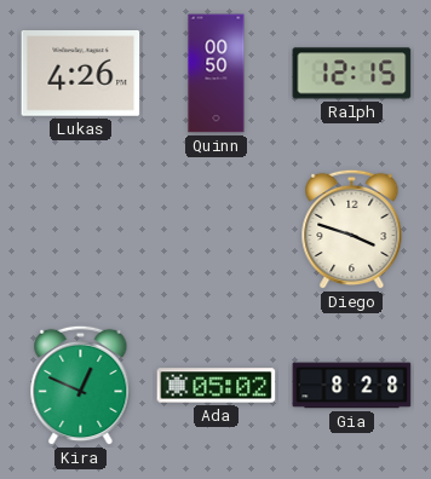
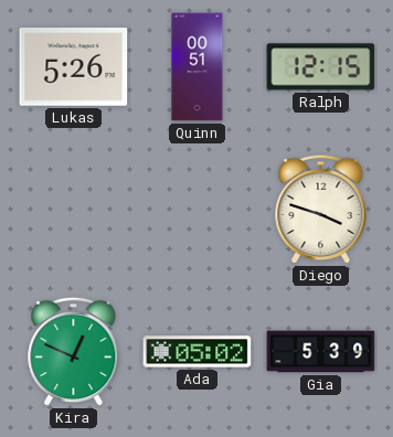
Lukas: 4:26 -> 5:26
Quinn: 00:50 -> 00:51
Gia: 8:28 -> 5:39
